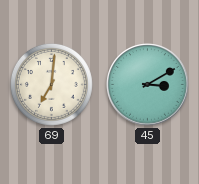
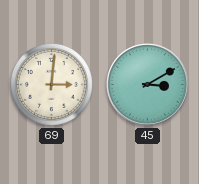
69: 7:01 -> 3:01
